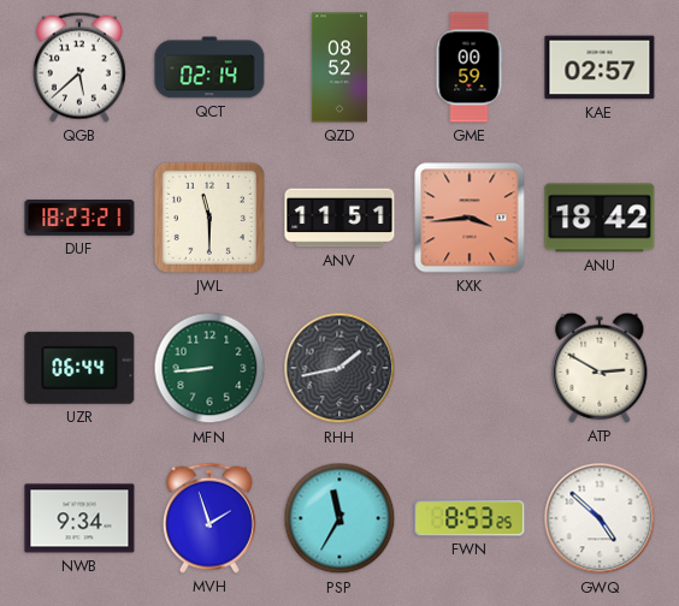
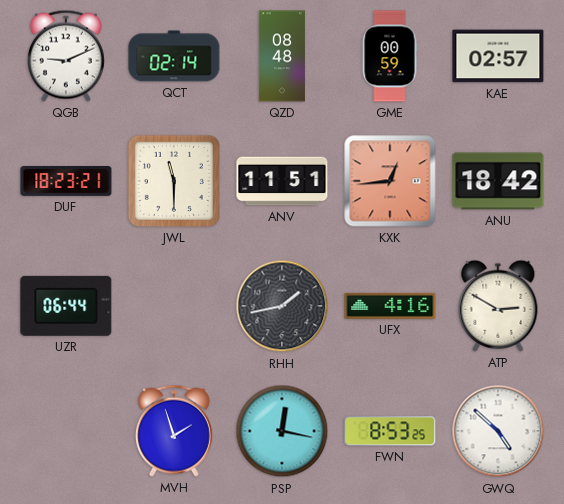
QGB: 5:38 -> 9:11
QZD: 08:52 -> 08:48
KXK: 3:44 -> 12:44
MFN: 8:44 -> none
UFX: none -> 4:16
NWB: 9:34 -> none
PSP: 11:35 -> 12:17
